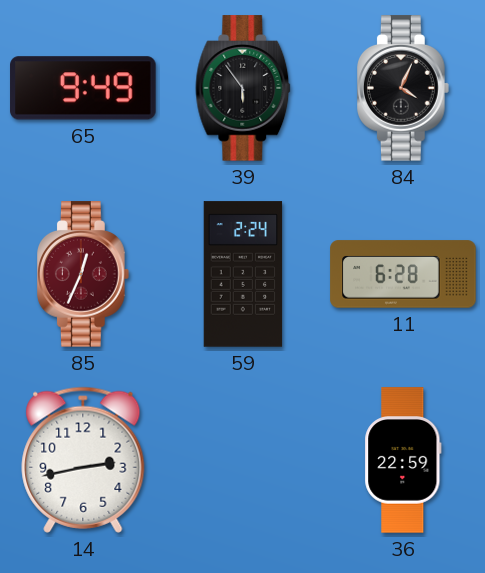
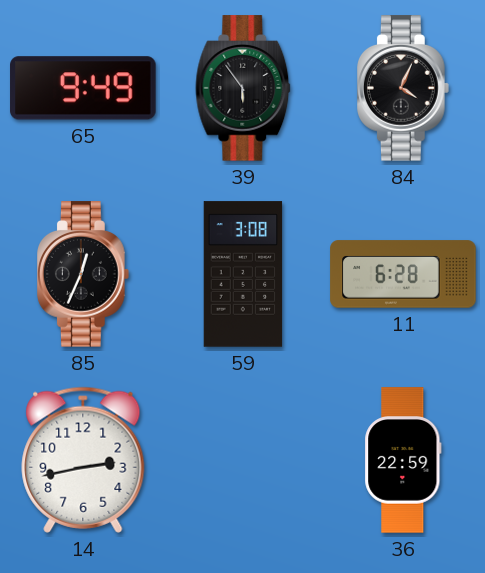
85 dial: burgundy -> black
59: 2:24 -> 3:08
